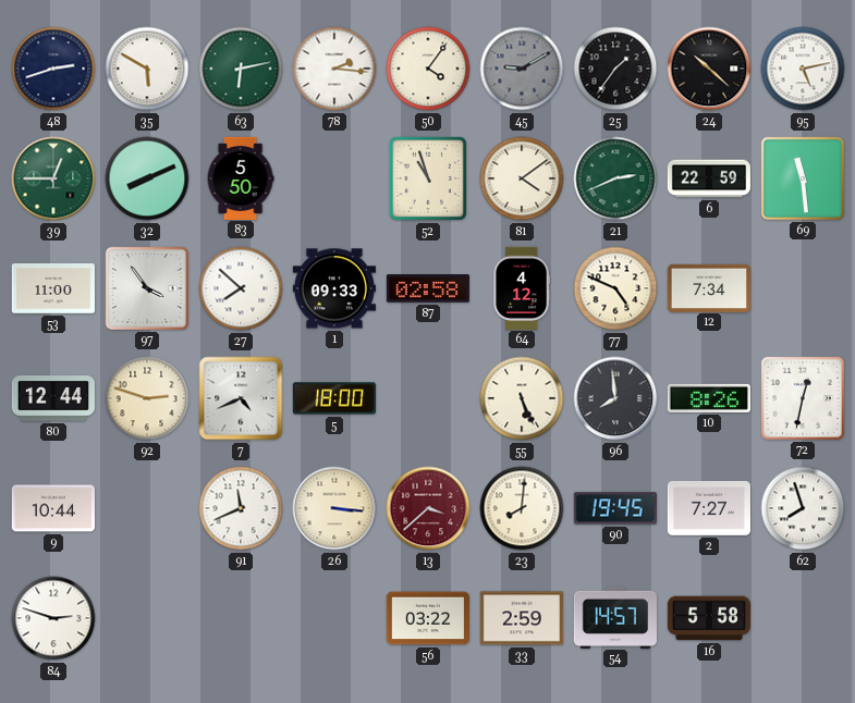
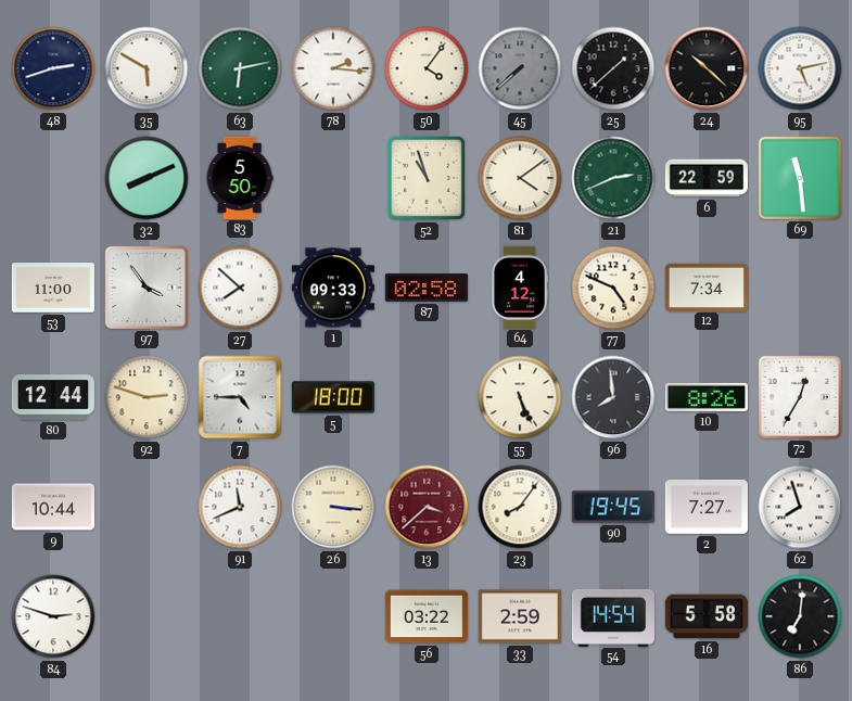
45: 9:10 -> 7:38
25: 1:36 -> 1:38
39: 12:45 -> none
7: 4:41 -> 4:45
72: 12:32 -> 12:35
23: 8:01 -> 8:06
54: 14:57 -> 14:54
86: none -> 7:01
